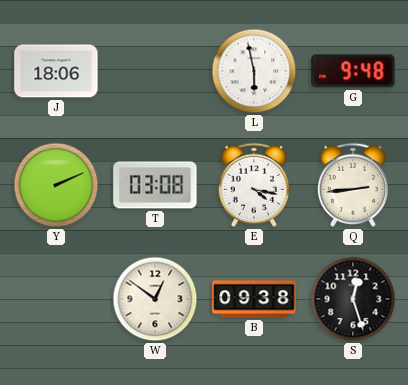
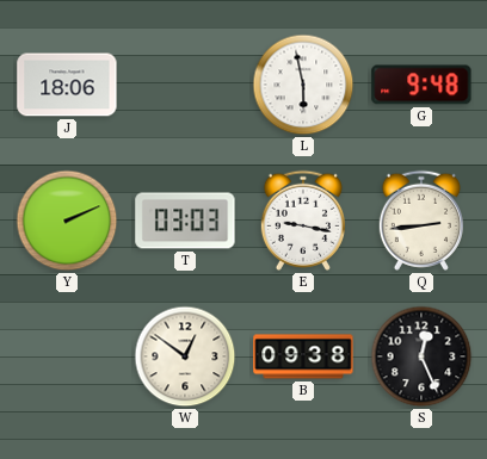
T: 03:08 -> 03:03
E: 4:17 -> 9:17
S: 12:27 -> 12:26
